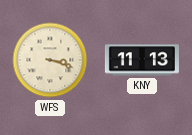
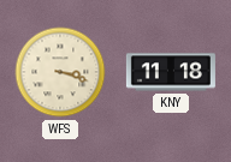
KNY: 11:13 -> 11:18
